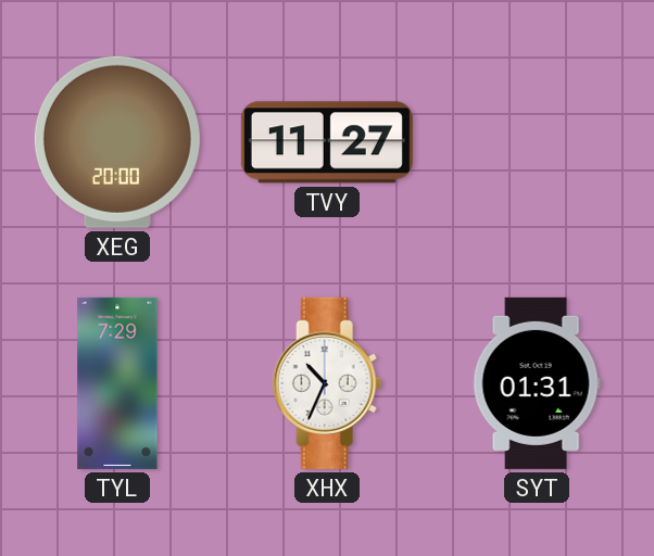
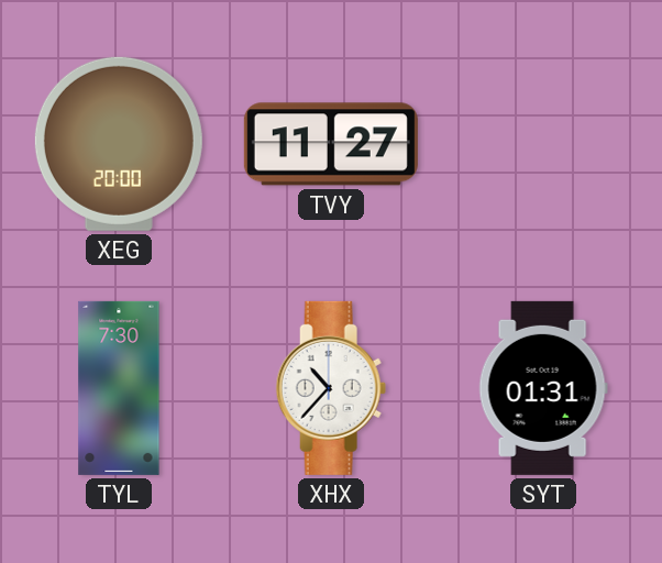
TYL: 7:29 -> 7:30
XHX: 10:34 -> 10:37
